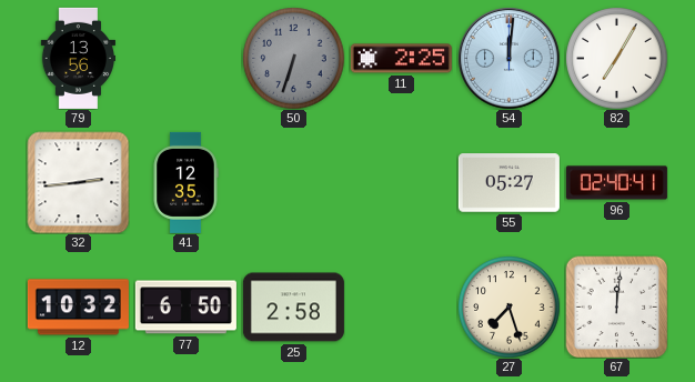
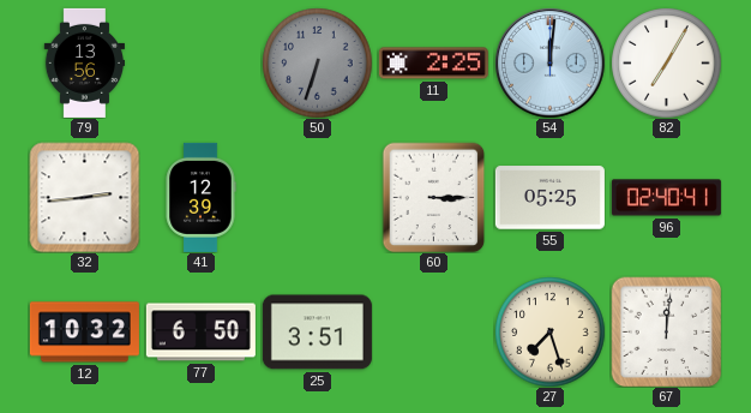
41: 12:35 -> 12:39
60: none -> 3:15
55: 05:27 -> 05:25
25: 2:58 -> 3:51
